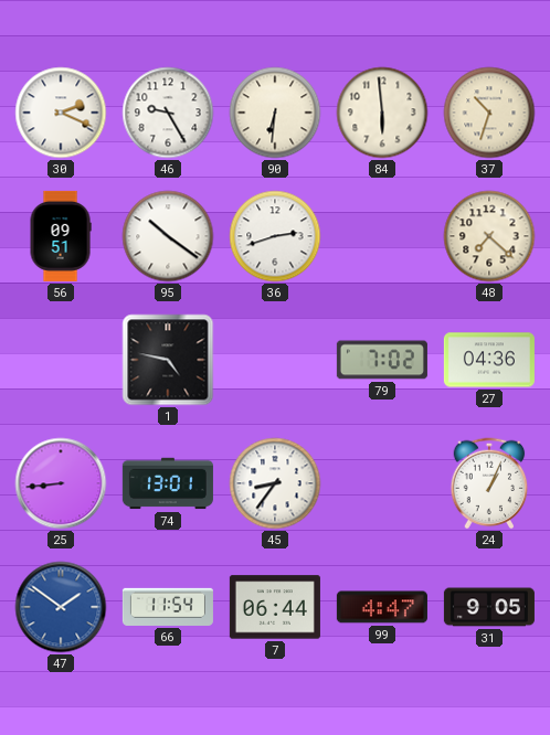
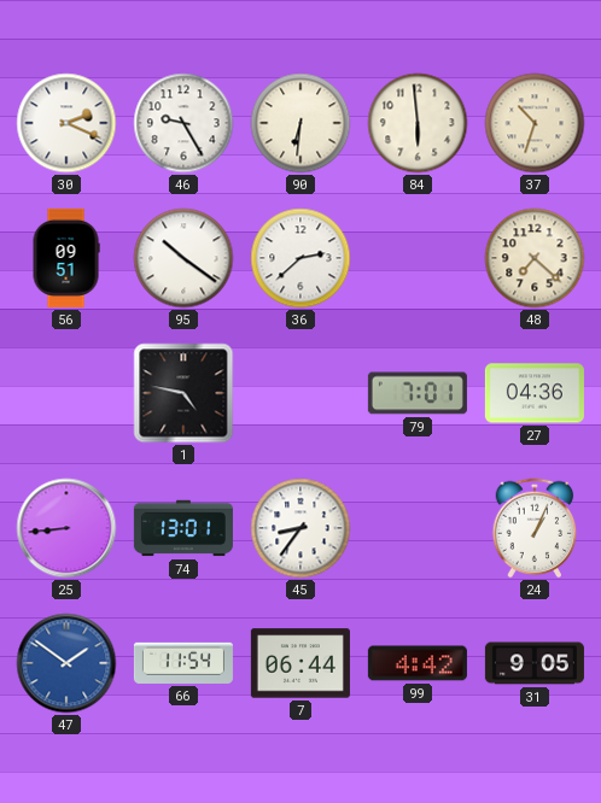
36: 2:42 -> 2:38
79: 7:02 -> 7:01
99: 4:47 -> 4:42
